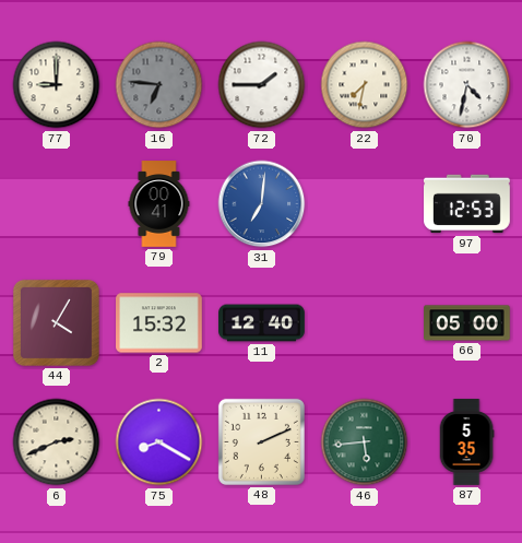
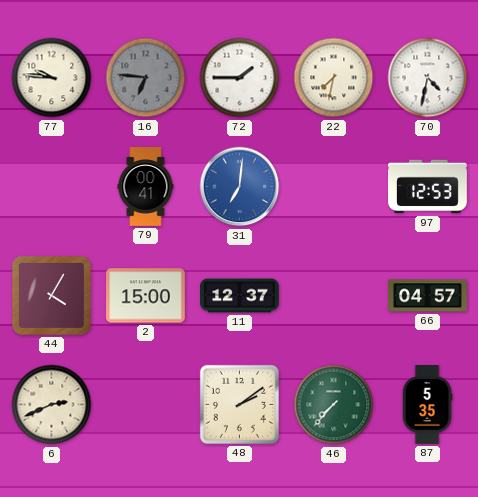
77: 9:00 -> 9:46
2: 15:32 -> 15:00
11: 12:40 -> 12:37
66: 05:00 -> 04:57
75: 8:20 -> none
48: 2:11 -> 2:09
46: 5:44 -> 7:37
